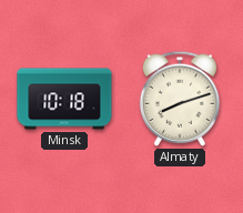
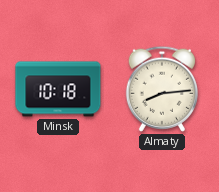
Almaty: 8:12 -> 8:14
